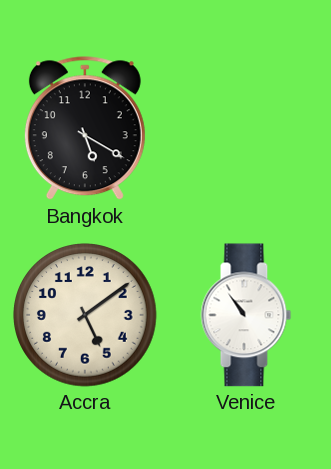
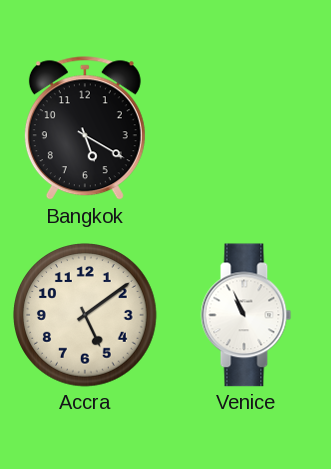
Venice: 10:54 -> 10:56
